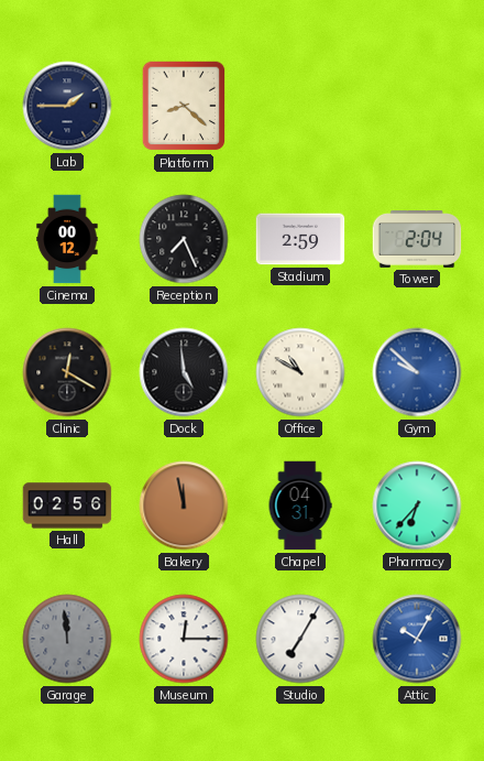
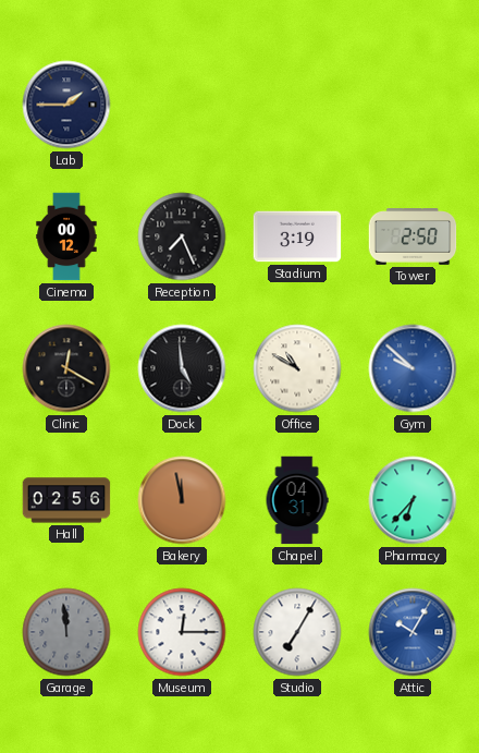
Platform: 8:22 -> none
Stadium: 2:59 -> 3:19
Tower: 2:04 -> 2:50
